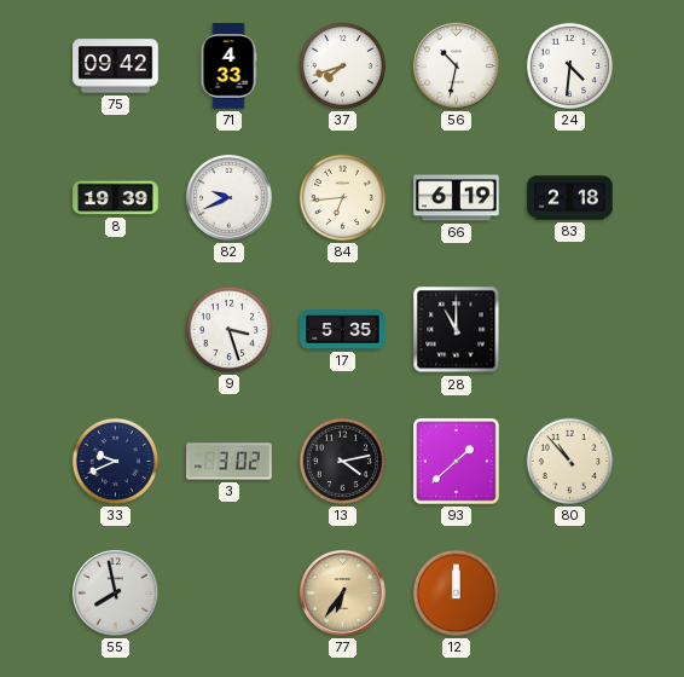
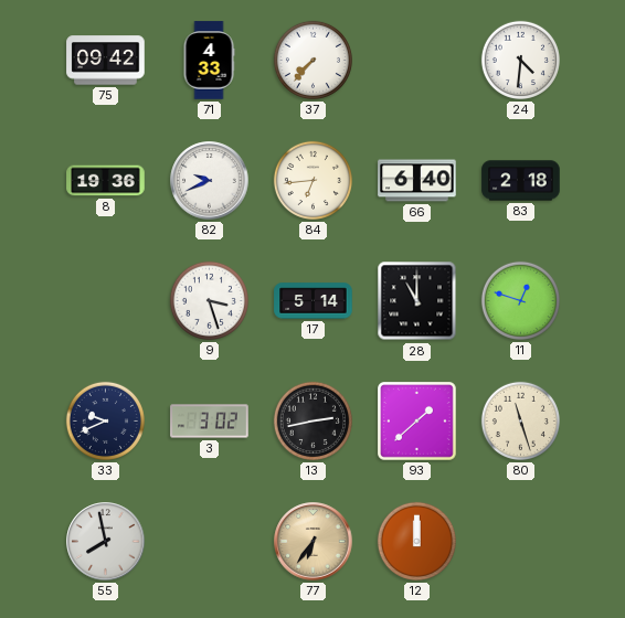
37: 7:42 -> 7:37
56: 10:32 -> none
8: 19:39 -> 19:36
66: 6:19 -> 6:40
17: 5:35 -> 5:14
11: none -> 12:48
13: 4:13 -> 2:43
80: 10:53 -> 11:27
